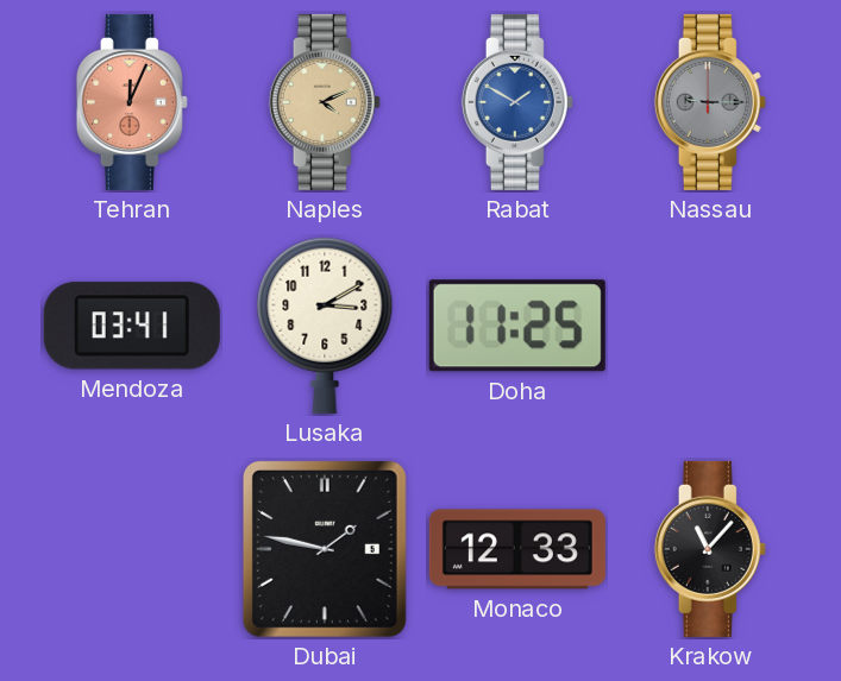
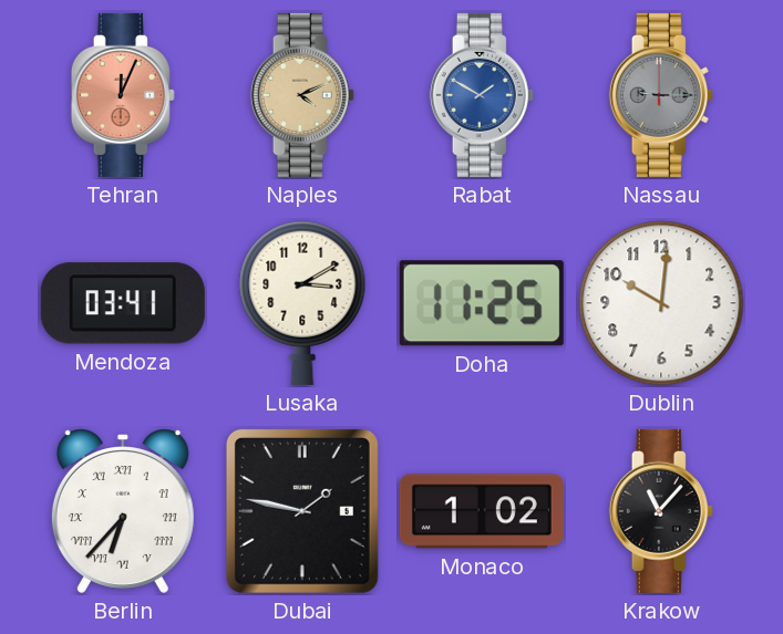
Dublin: none -> 10:01
Berlin: none -> 6:37
Monaco: 12:33 -> 1:02
